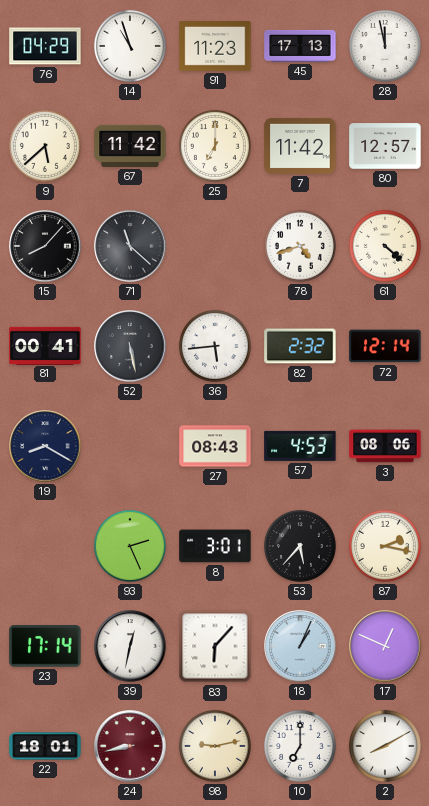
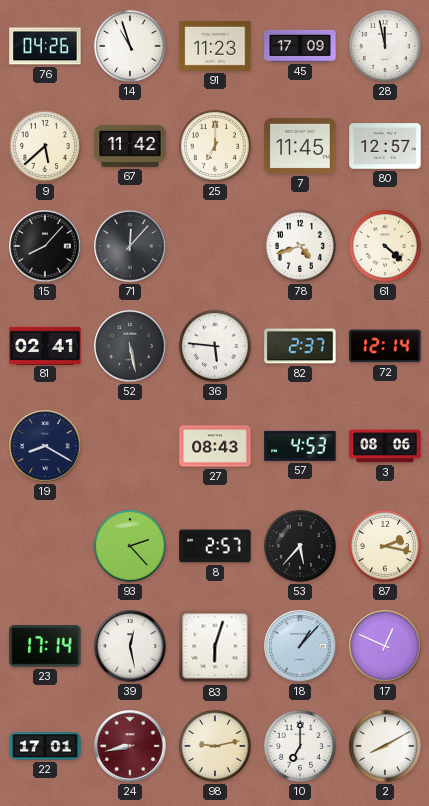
76: 04:29 -> 04:26
45: 17:13 -> 17:09
7: 11:42 -> 11:45
71: 11:22 -> 12:07
81: 00:41 -> 02:41
36: 5:44 -> 5:46
82: 2:32 -> 2:37
93: 2:26 -> 2:23
8: 3:01 -> 2:57
39: 12:32 -> 12:28
83: 6:07 -> 6:03
18: 1:04 -> 1:07
22: 18:01 -> 17:01
